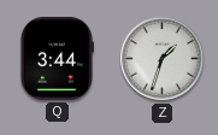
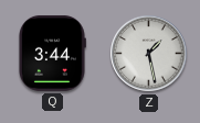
Z: 1:33 -> 1:28
